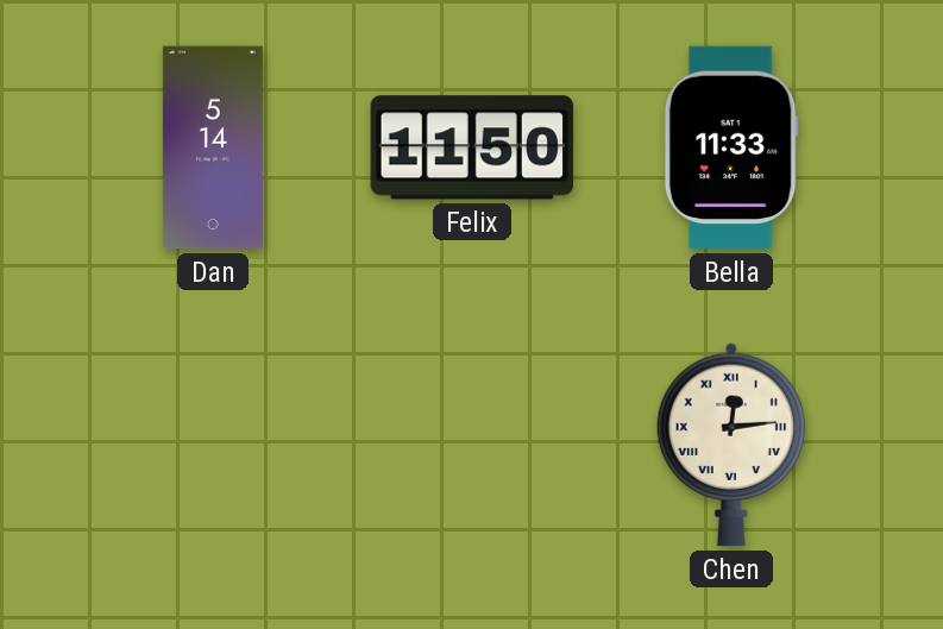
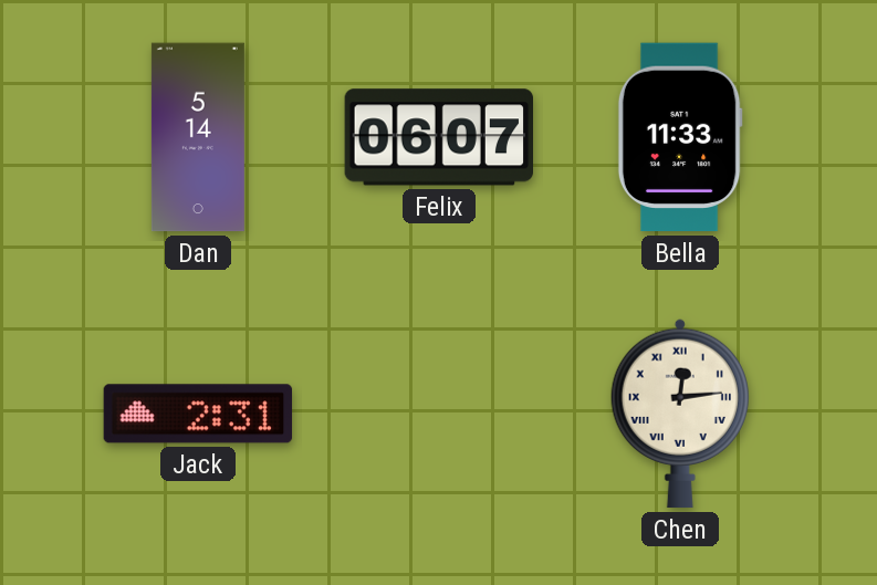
Felix: 11:50 -> 06:07
Jack: none -> 2:31
